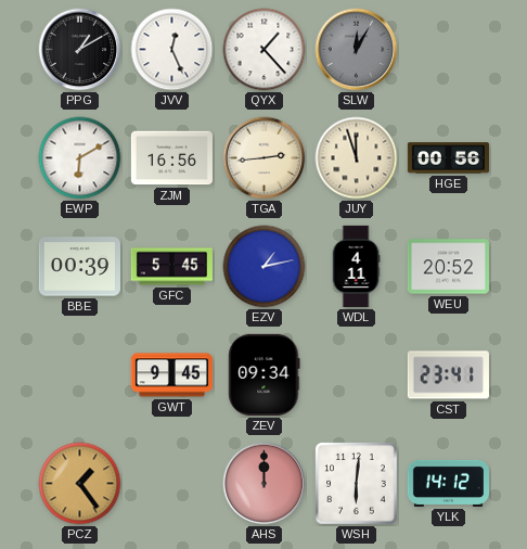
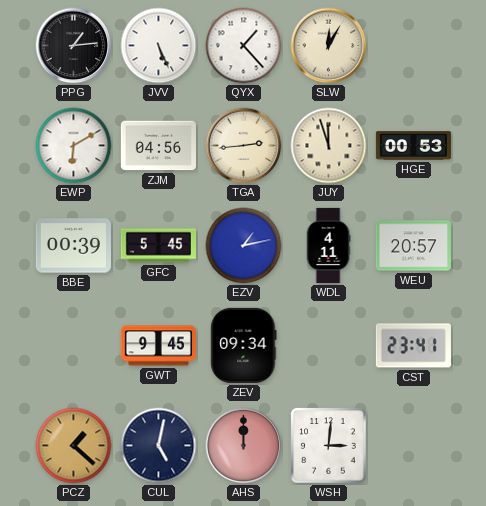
PPG: 1:10 -> 1:14
JVV: 12:26 -> 5:26
SLW dial: grey -> cream
ZJM: 16:56 -> 04:56
HGE: 00:56 -> 00:53
WEU: 20:52 -> 20:57
PCZ: 1:24 -> 1:22
CUL: none -> 5:02
WSH: 6:01 -> 3:01
YLK: 14:12 -> none
